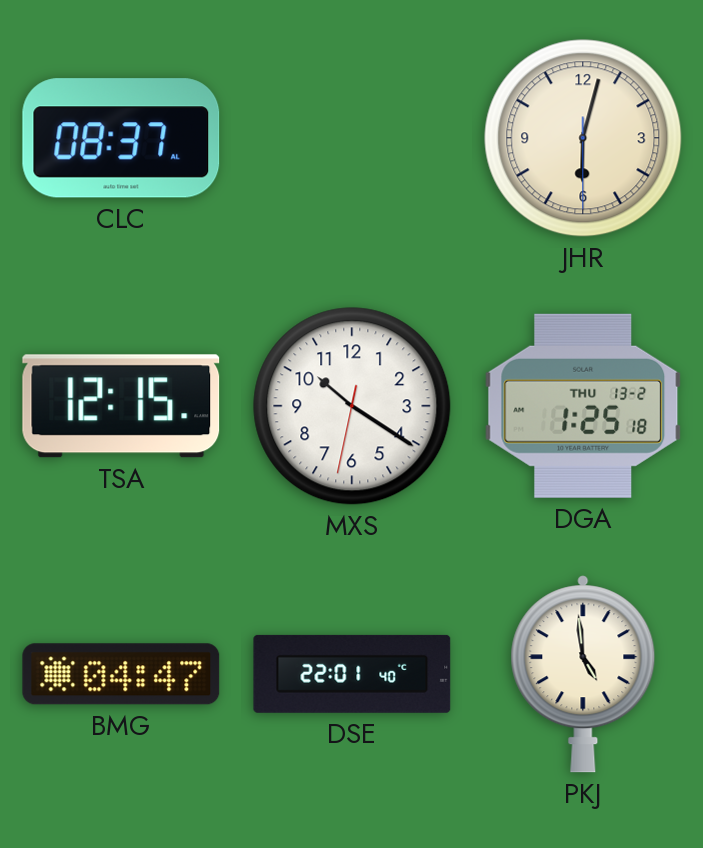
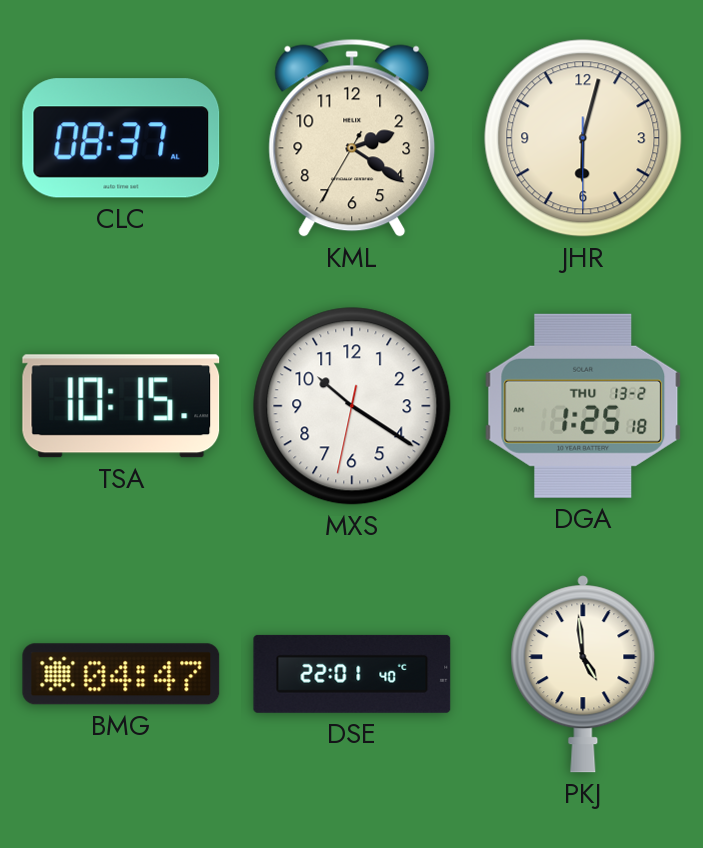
KML: none -> 2:20
TSA: 12:15 -> 10:15
